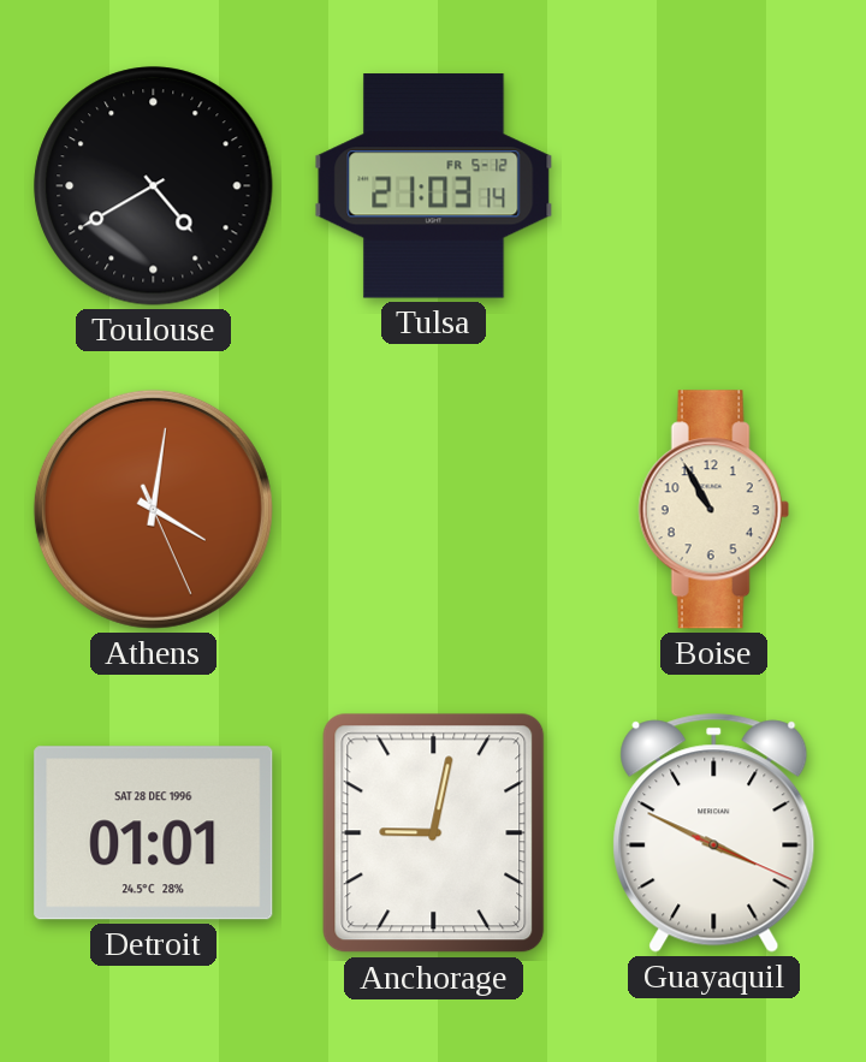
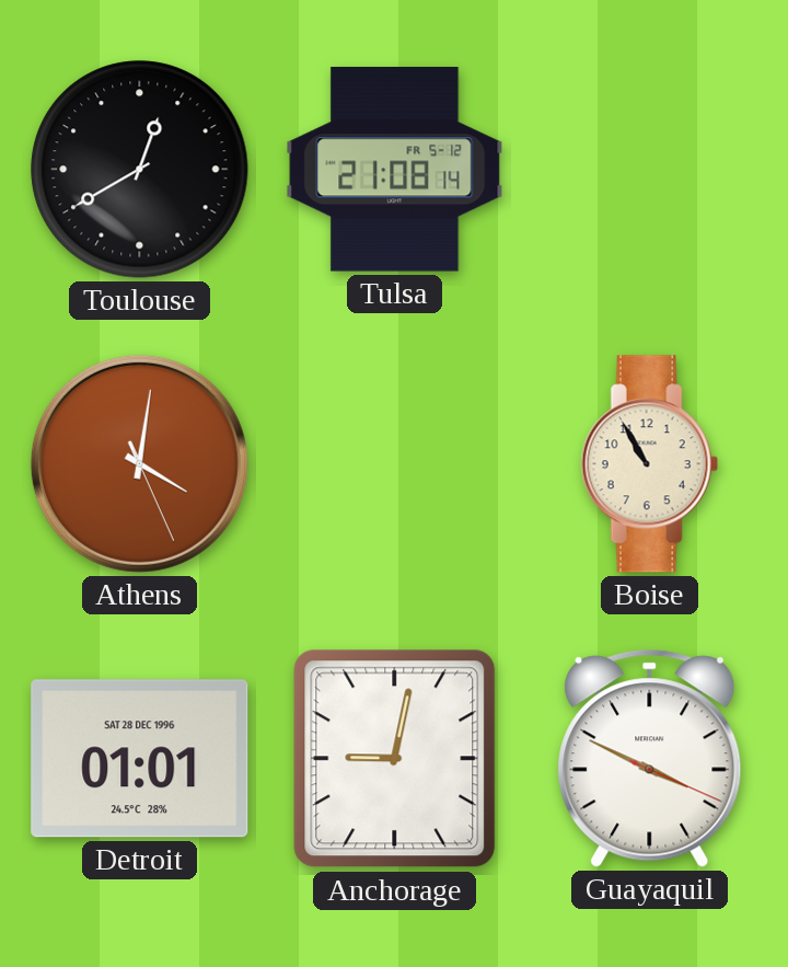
Toulouse: 4:40 -> 12:40
Tulsa: 21:03 -> 21:08
